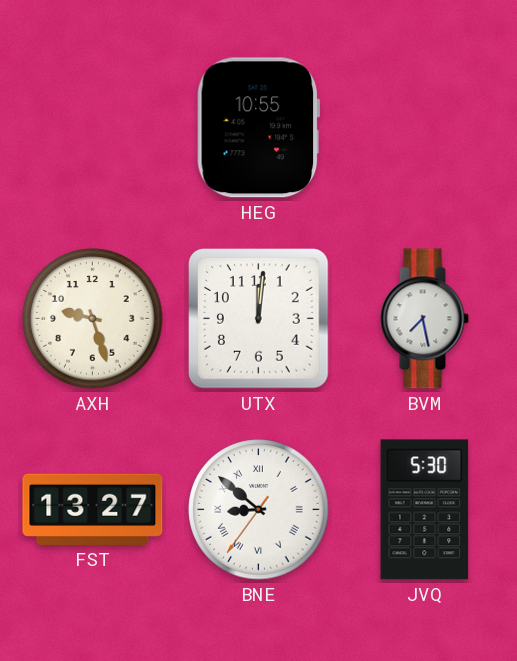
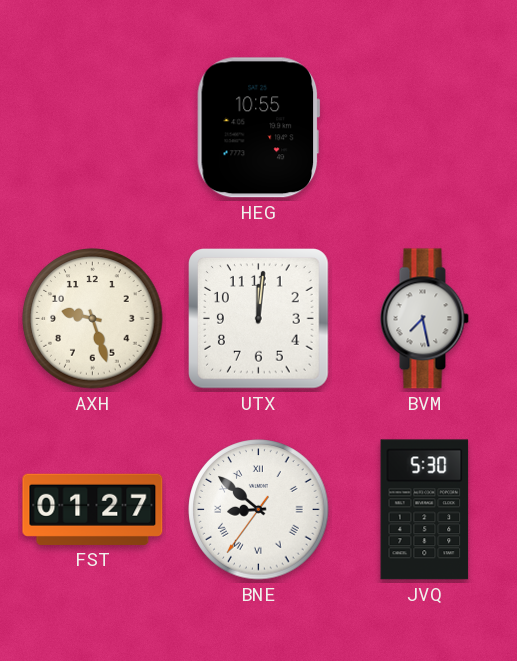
FST: 13:27 -> 01:27
